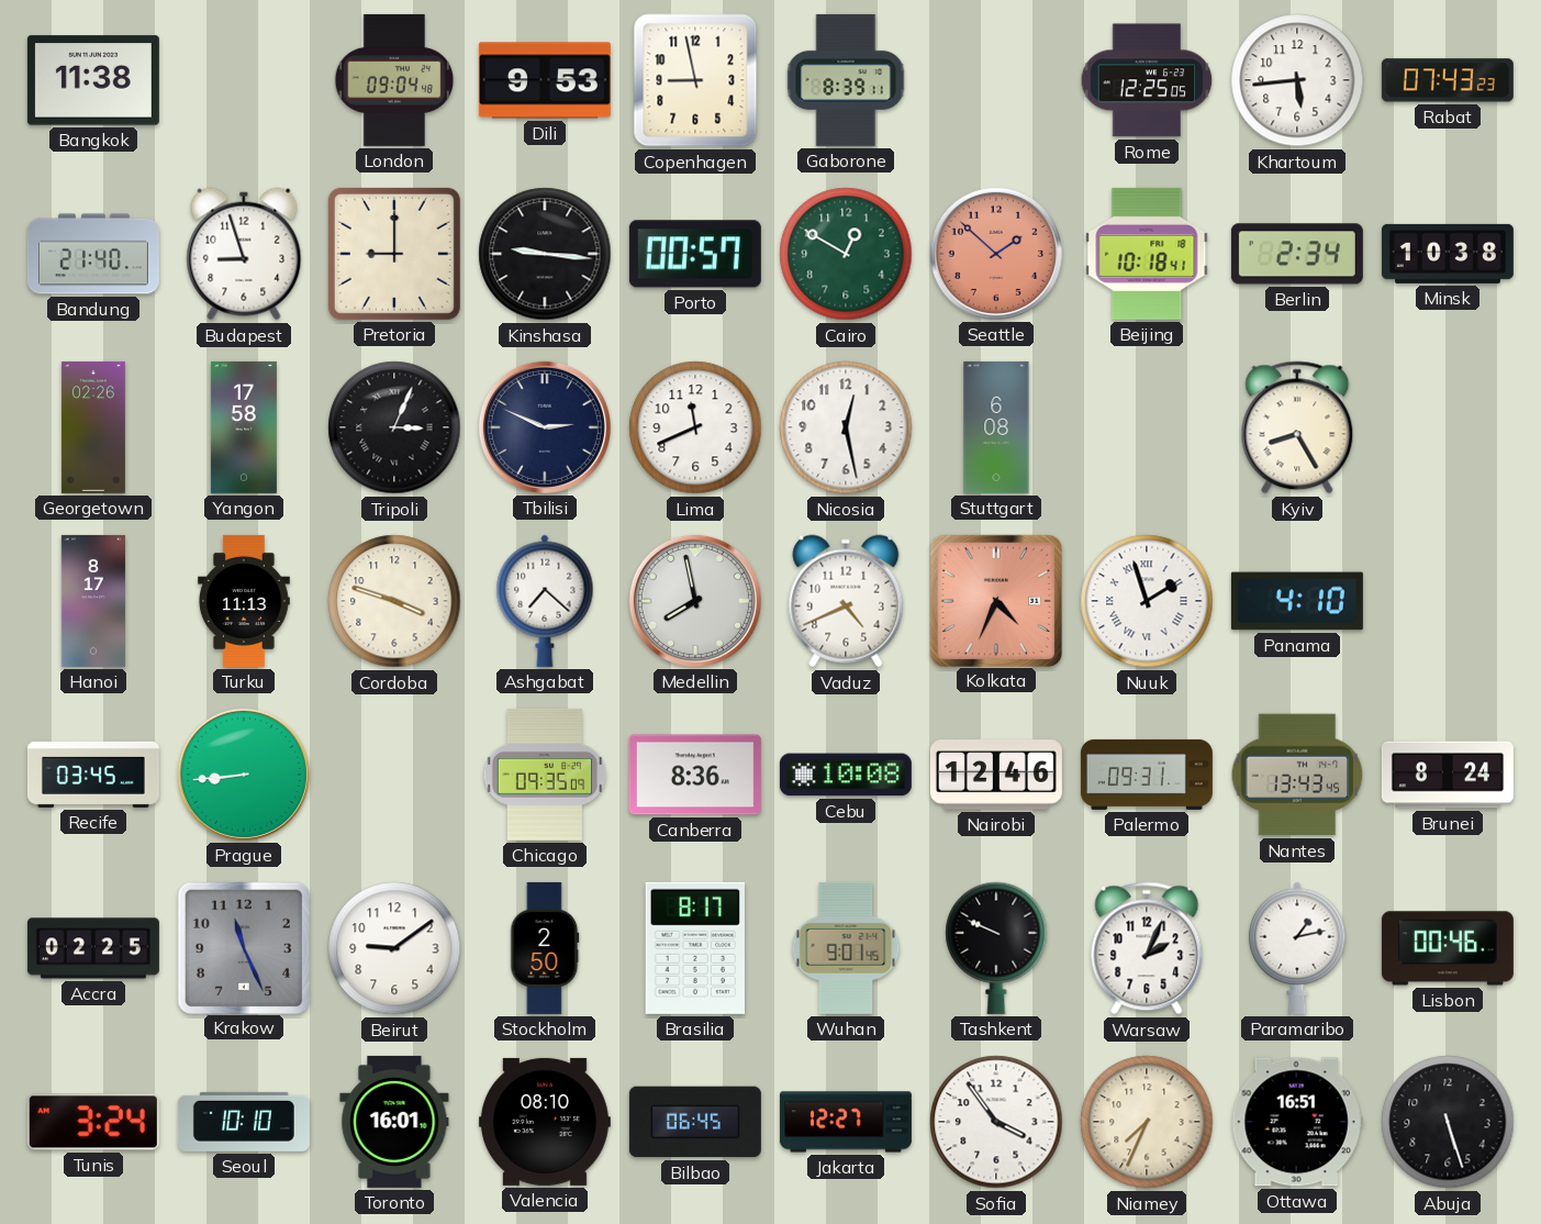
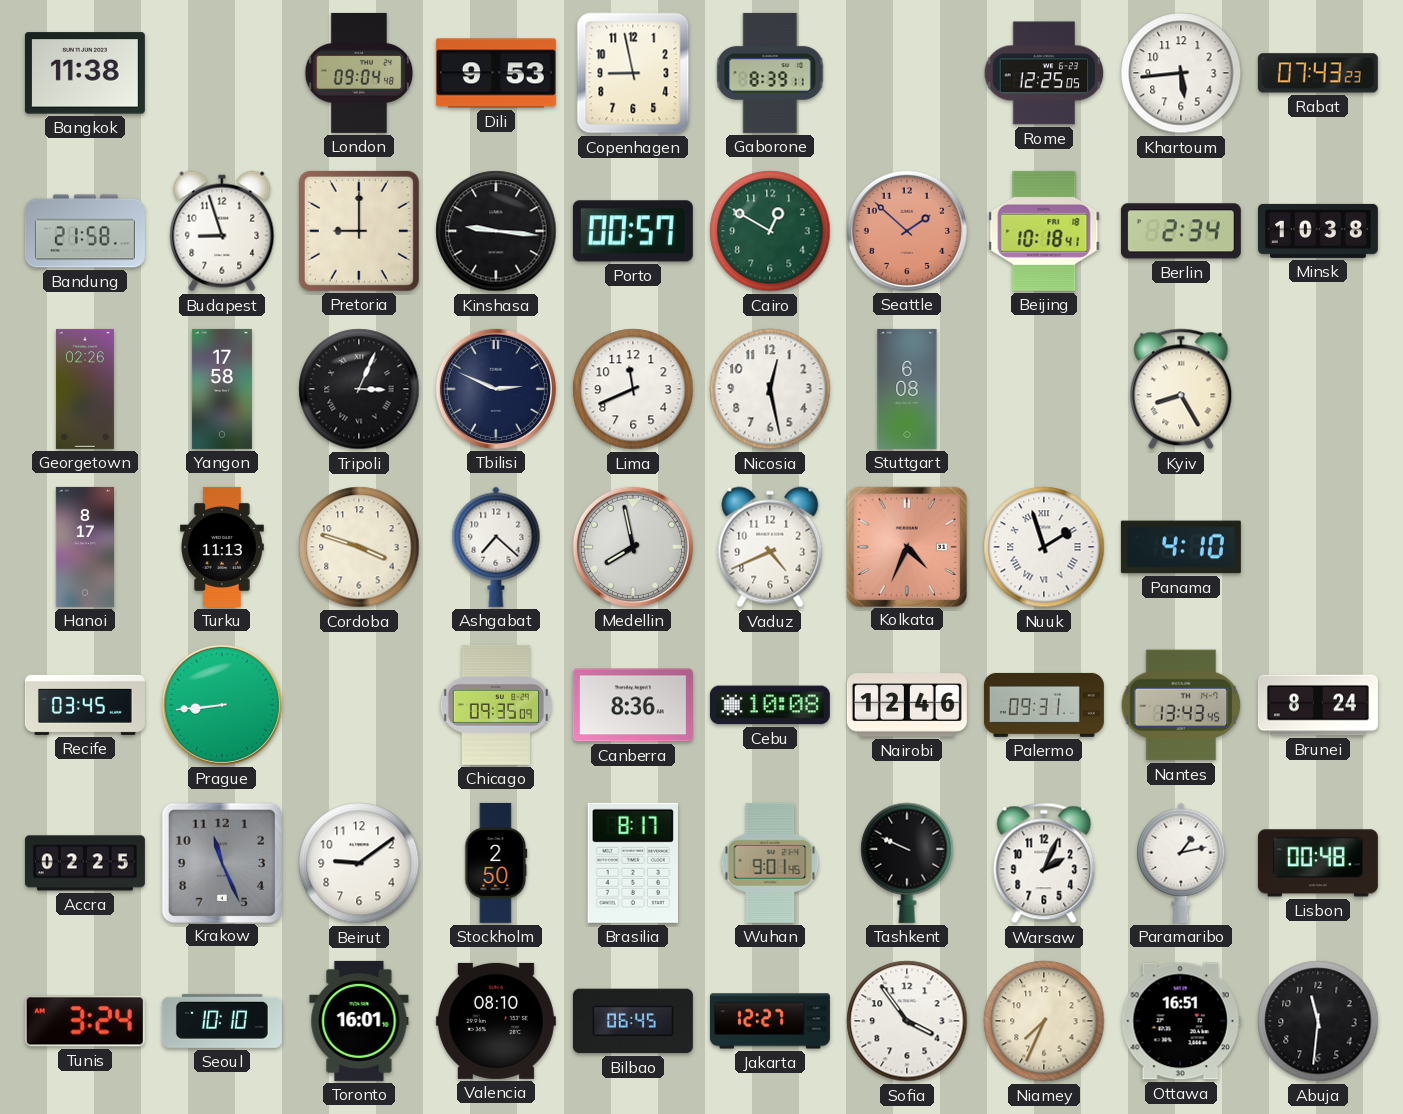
Bandung: 21:40 -> 21:58
Lisbon: 00:46 -> 00:48
Abuja: 5:27 -> 11:31
